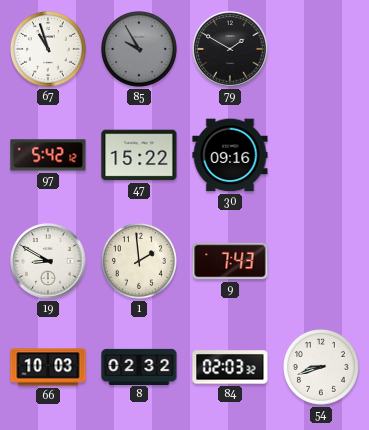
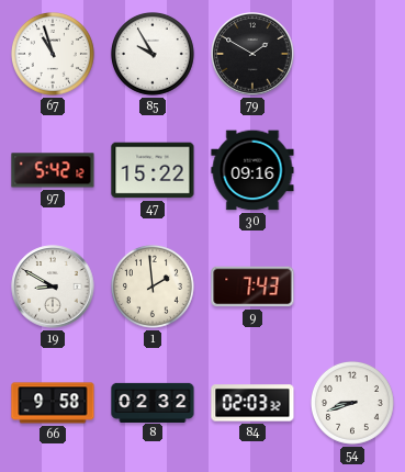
85 dial: grey -> white
66: 10:03 -> 9:58
